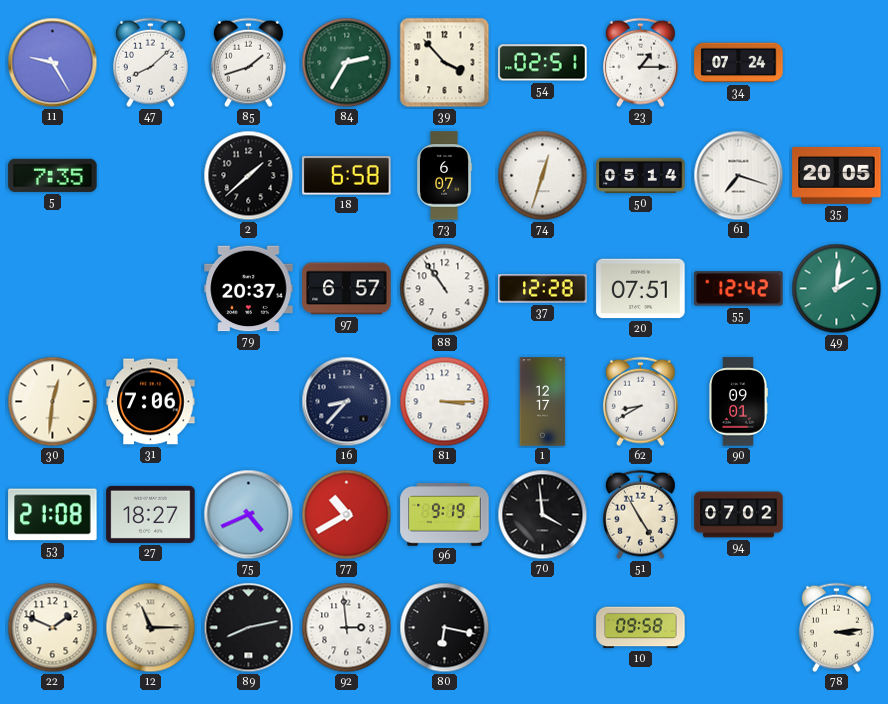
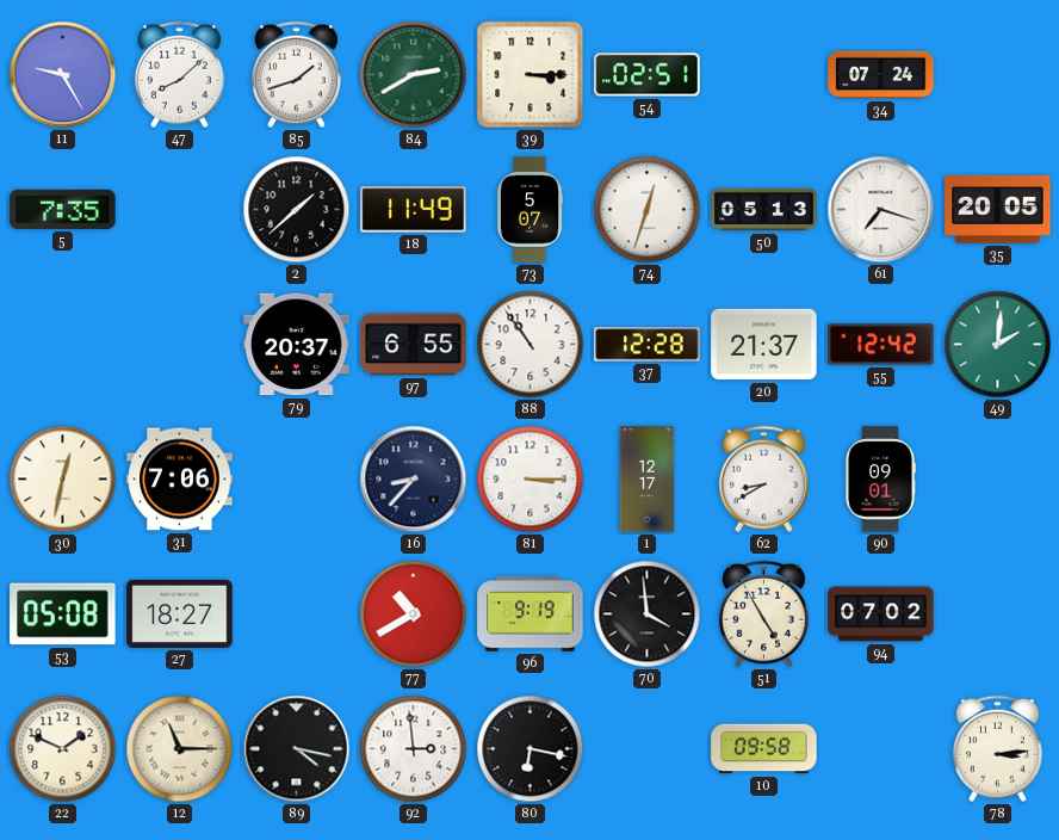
84: 2:35 -> 2:40
39: 3:53 -> 3:15
23: 1:15 -> none
18: 6:58 -> 11:49
73: 6:07 -> 5:07
50: 05:14 -> 05:13
97: 6:57 -> 6:55
20: 07:51 -> 21:37
30: 12:31 -> 12:32
53: 21:08 -> 05:08
75: 4:41 -> none
89: 8:13 -> 4:17
